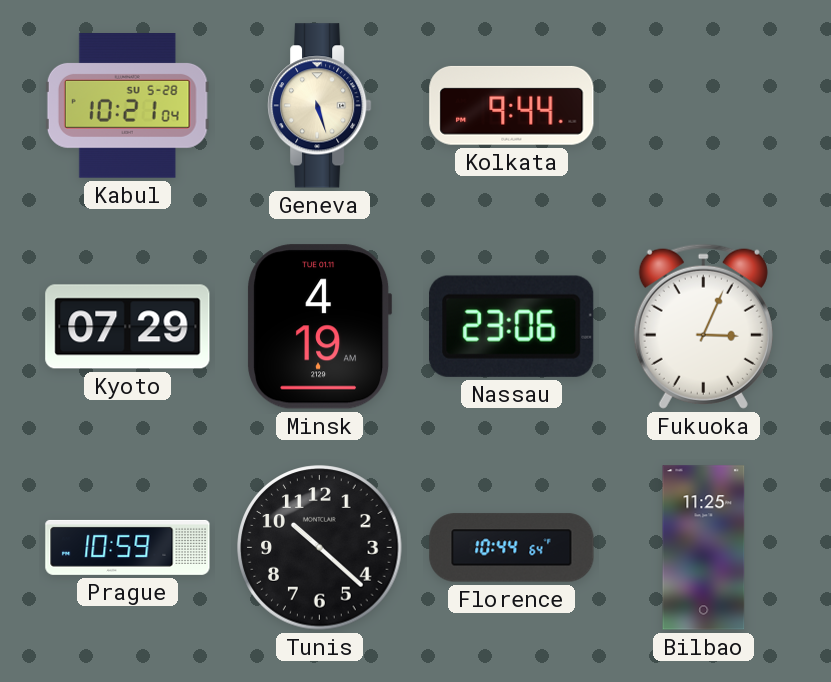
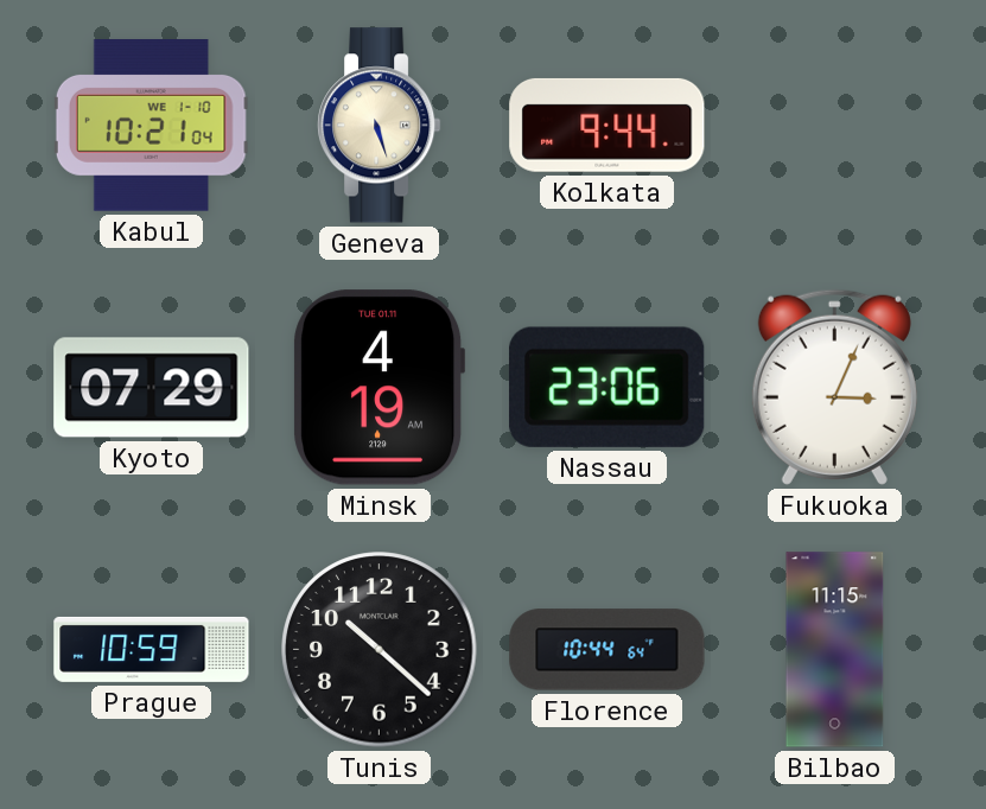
Kabul date: SU 5-28 -> WE 1-10
Bilbao: 11:25 -> 11:15
